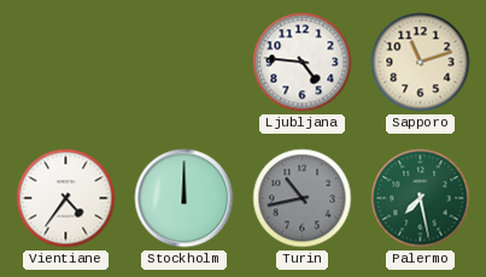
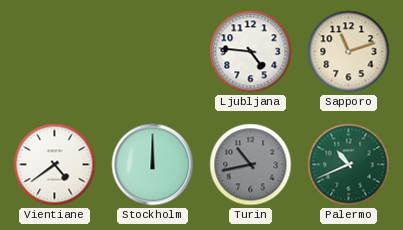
Vientiane: 4:36 -> 4:39
Palermo: 7:28 -> 10:41
